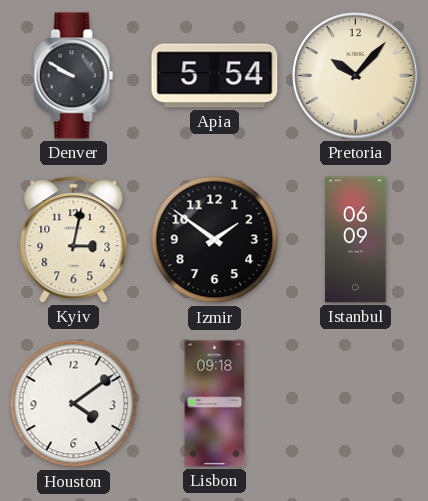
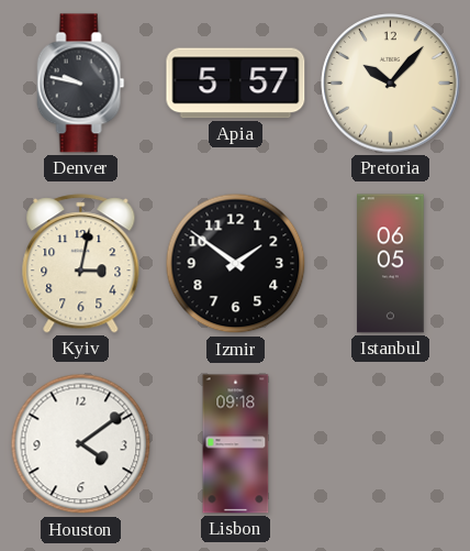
Denver: 9:50 -> 9:47
Apia: 5:54 -> 5:57
Istanbul: 06:09 -> 06:05
